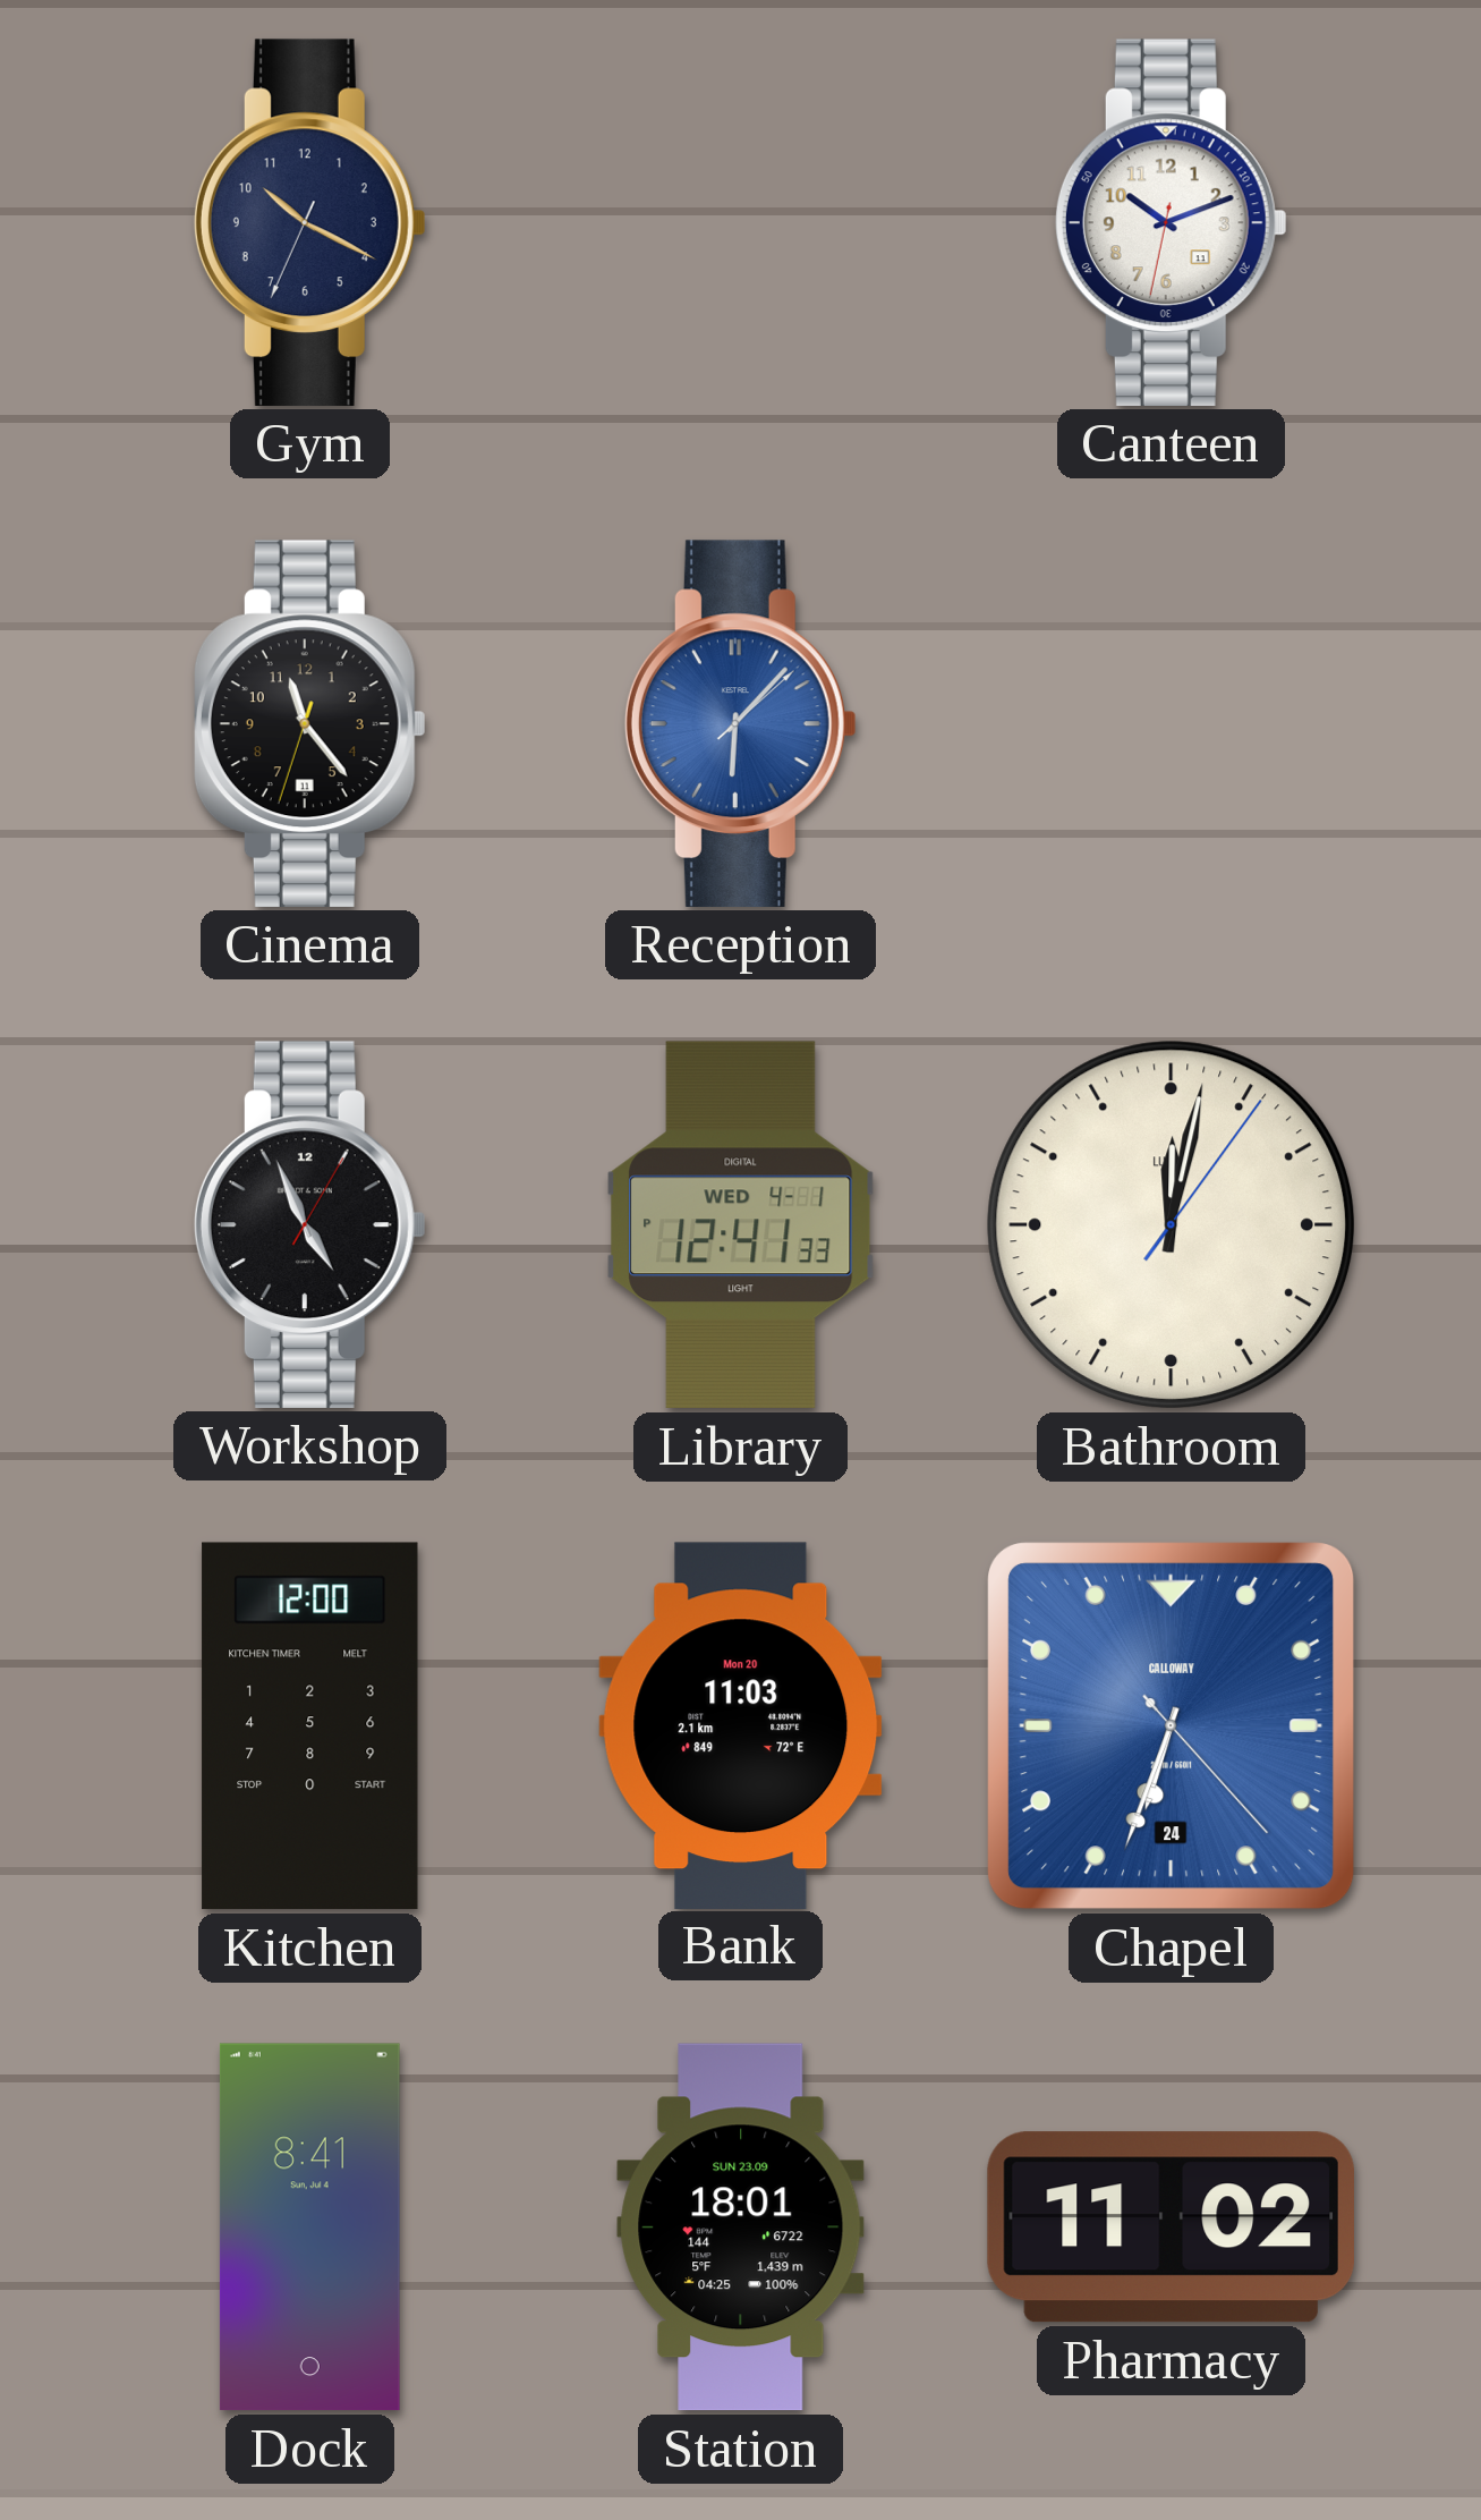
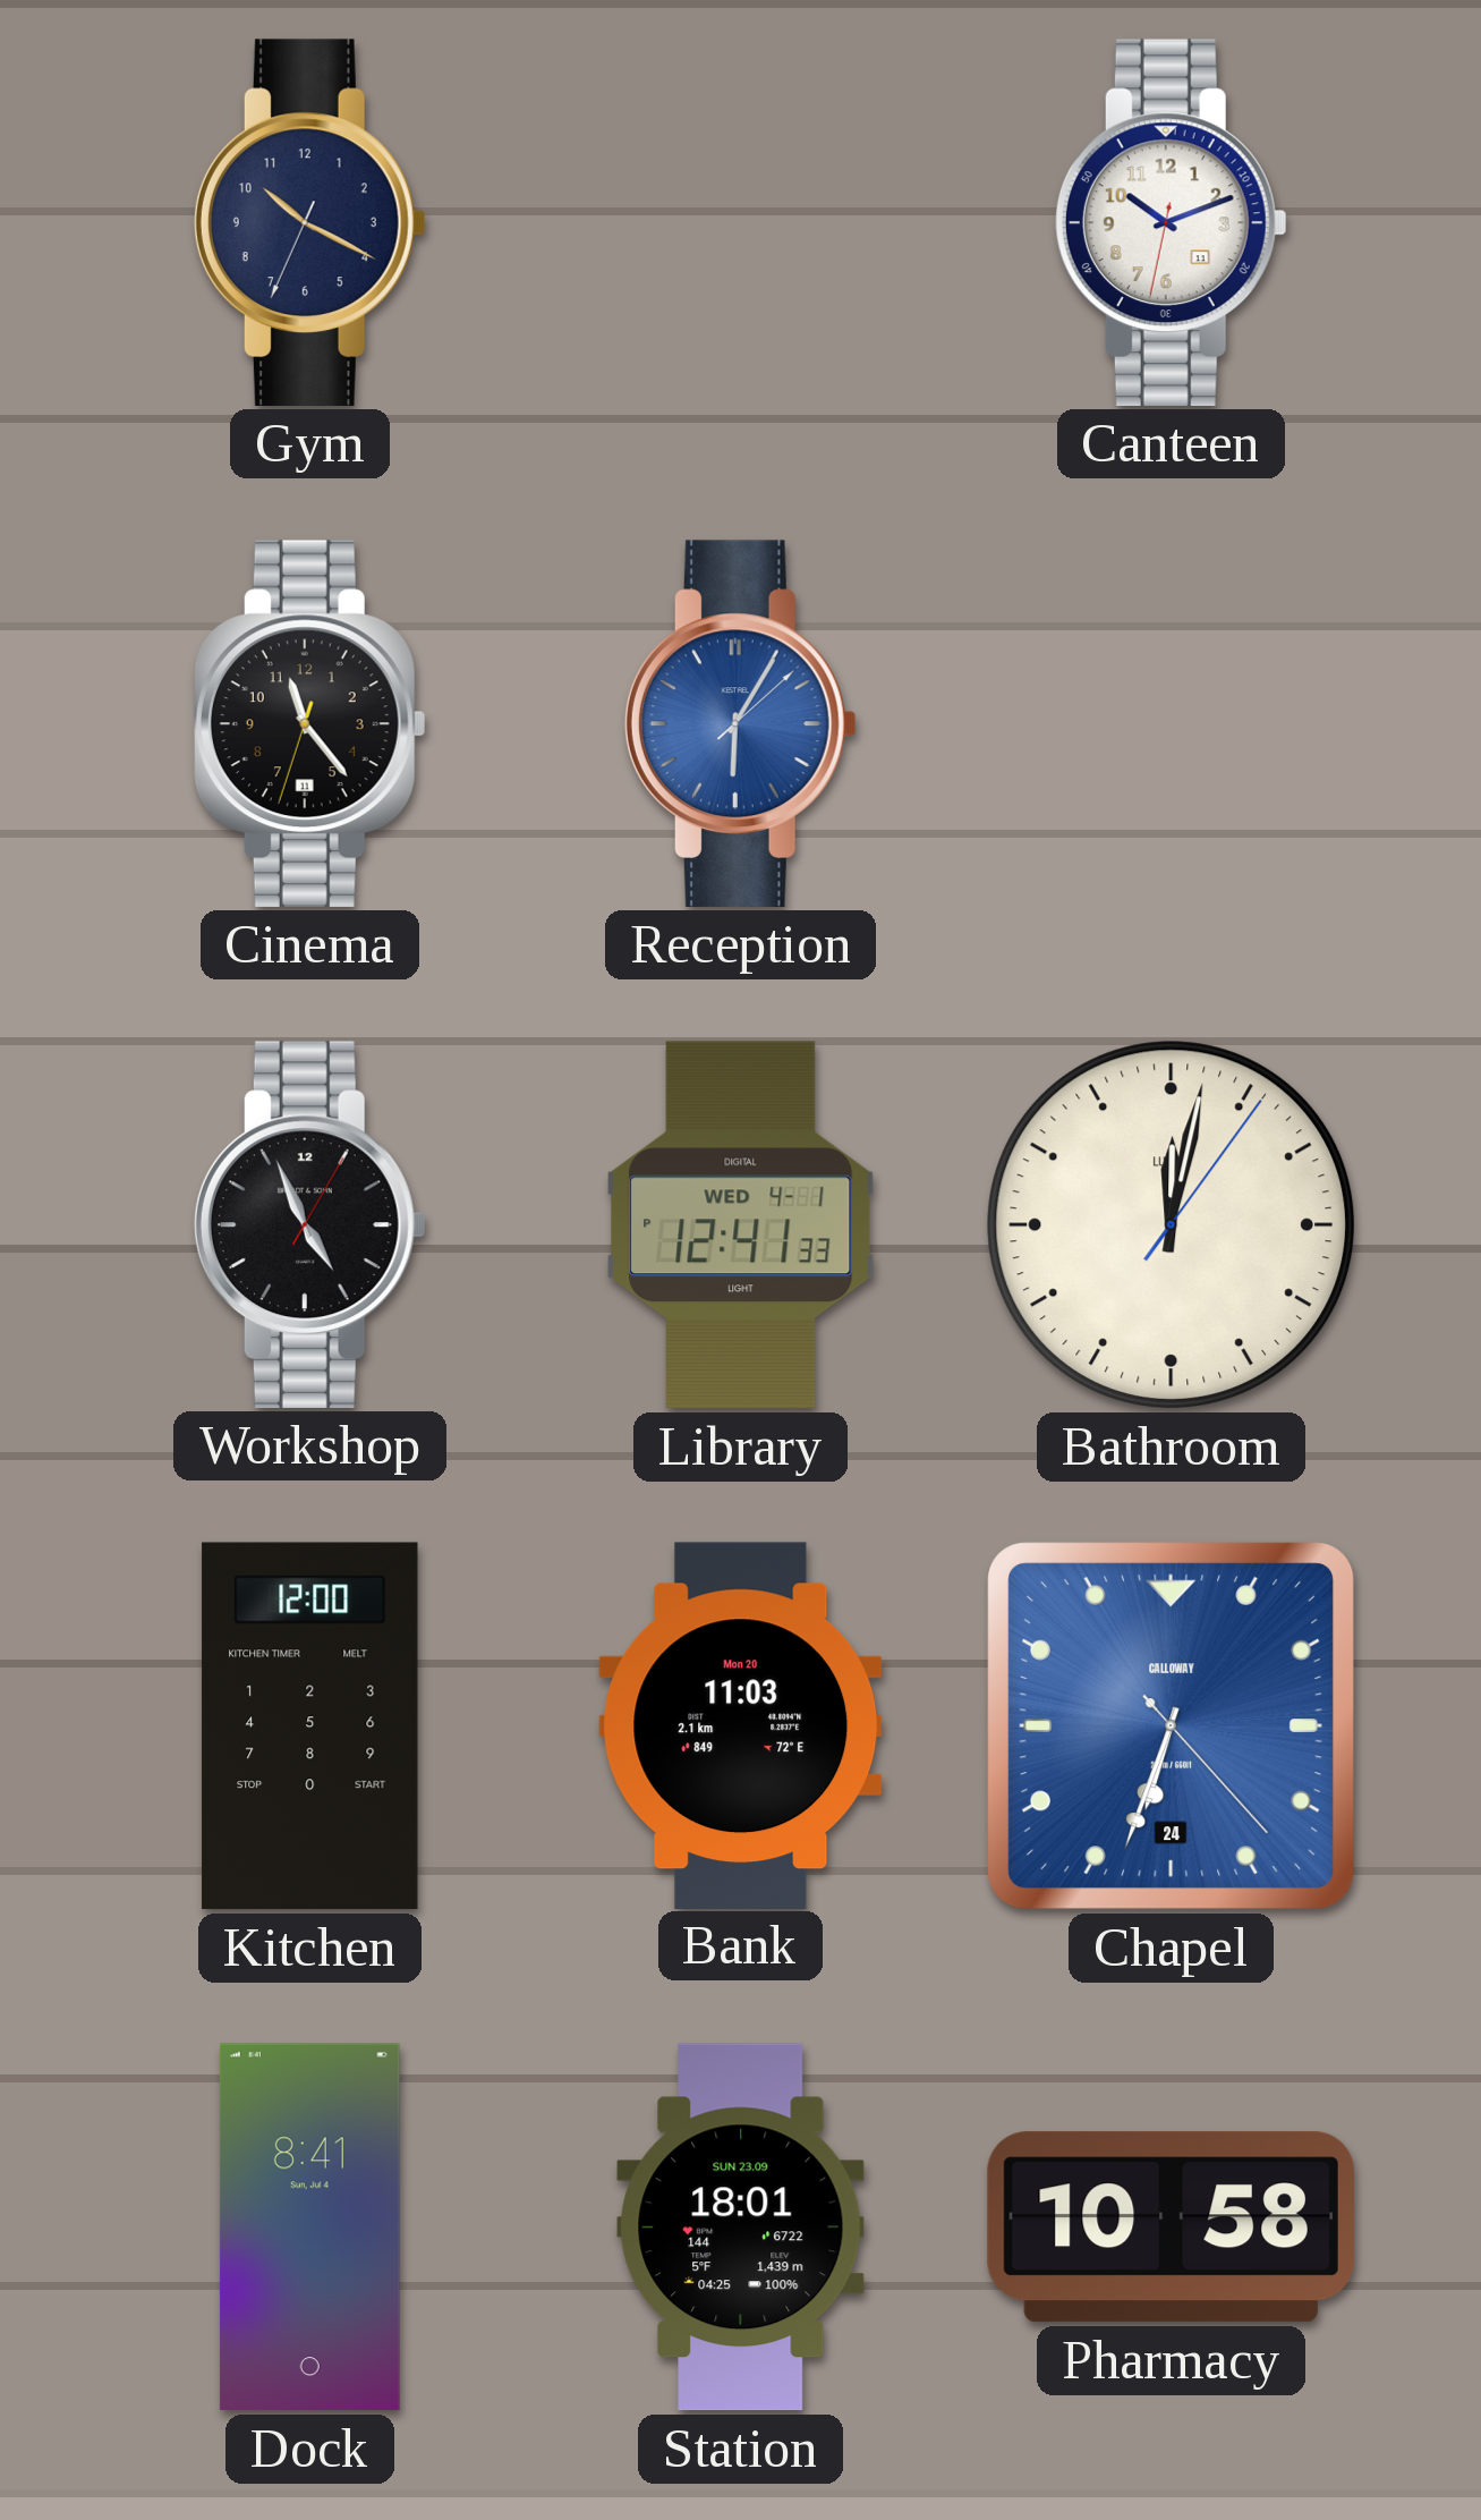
Reception: 6:07 -> 6:05
Pharmacy: 11:02 -> 10:58
